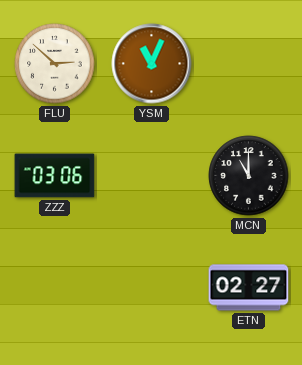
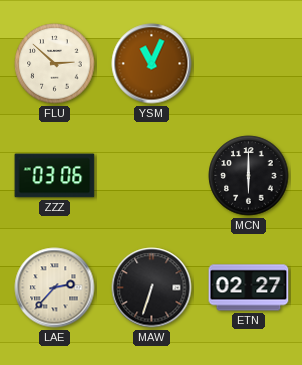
MCN: 11:00 -> 6:00
LAE: none -> 2:37
MAW: none -> 6:33
